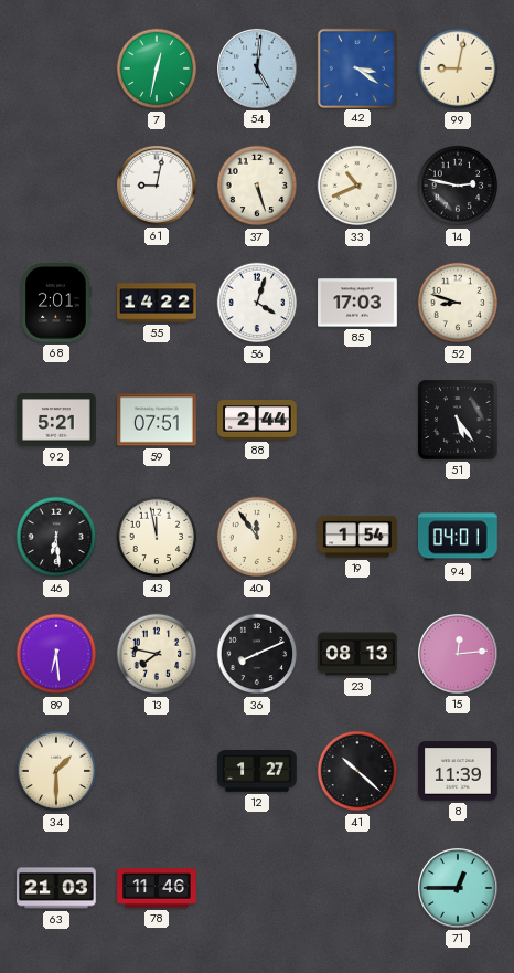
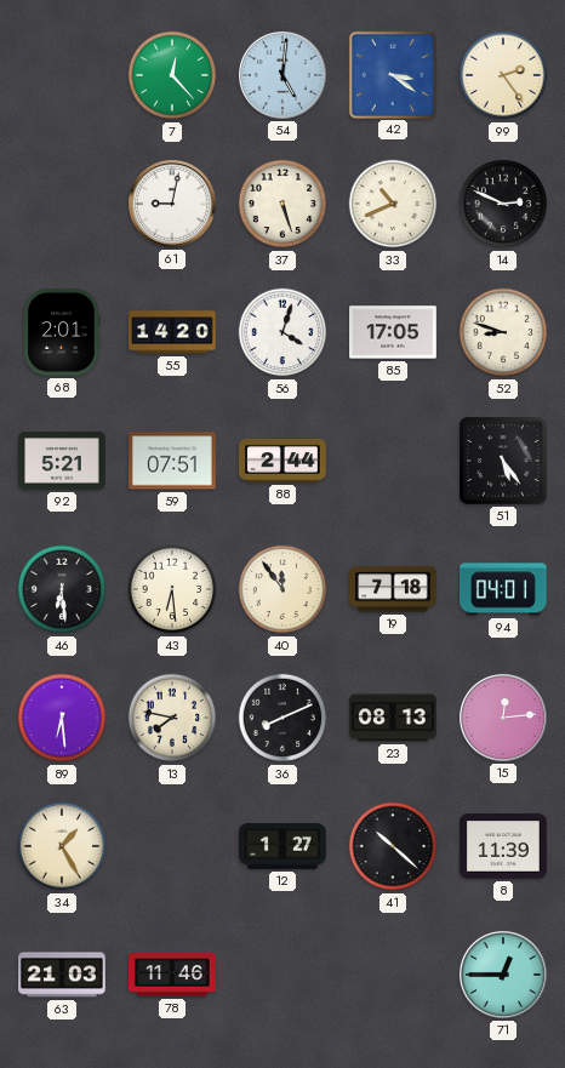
7: 12:32 -> 12:23
99: 9:02 -> 2:24
14: 2:47 -> 2:49
55: 14:22 -> 14:20
85: 17:03 -> 17:05
43: 11:58 -> 6:29
19: 1:54 -> 7:18
34: 1:30 -> 1:25
